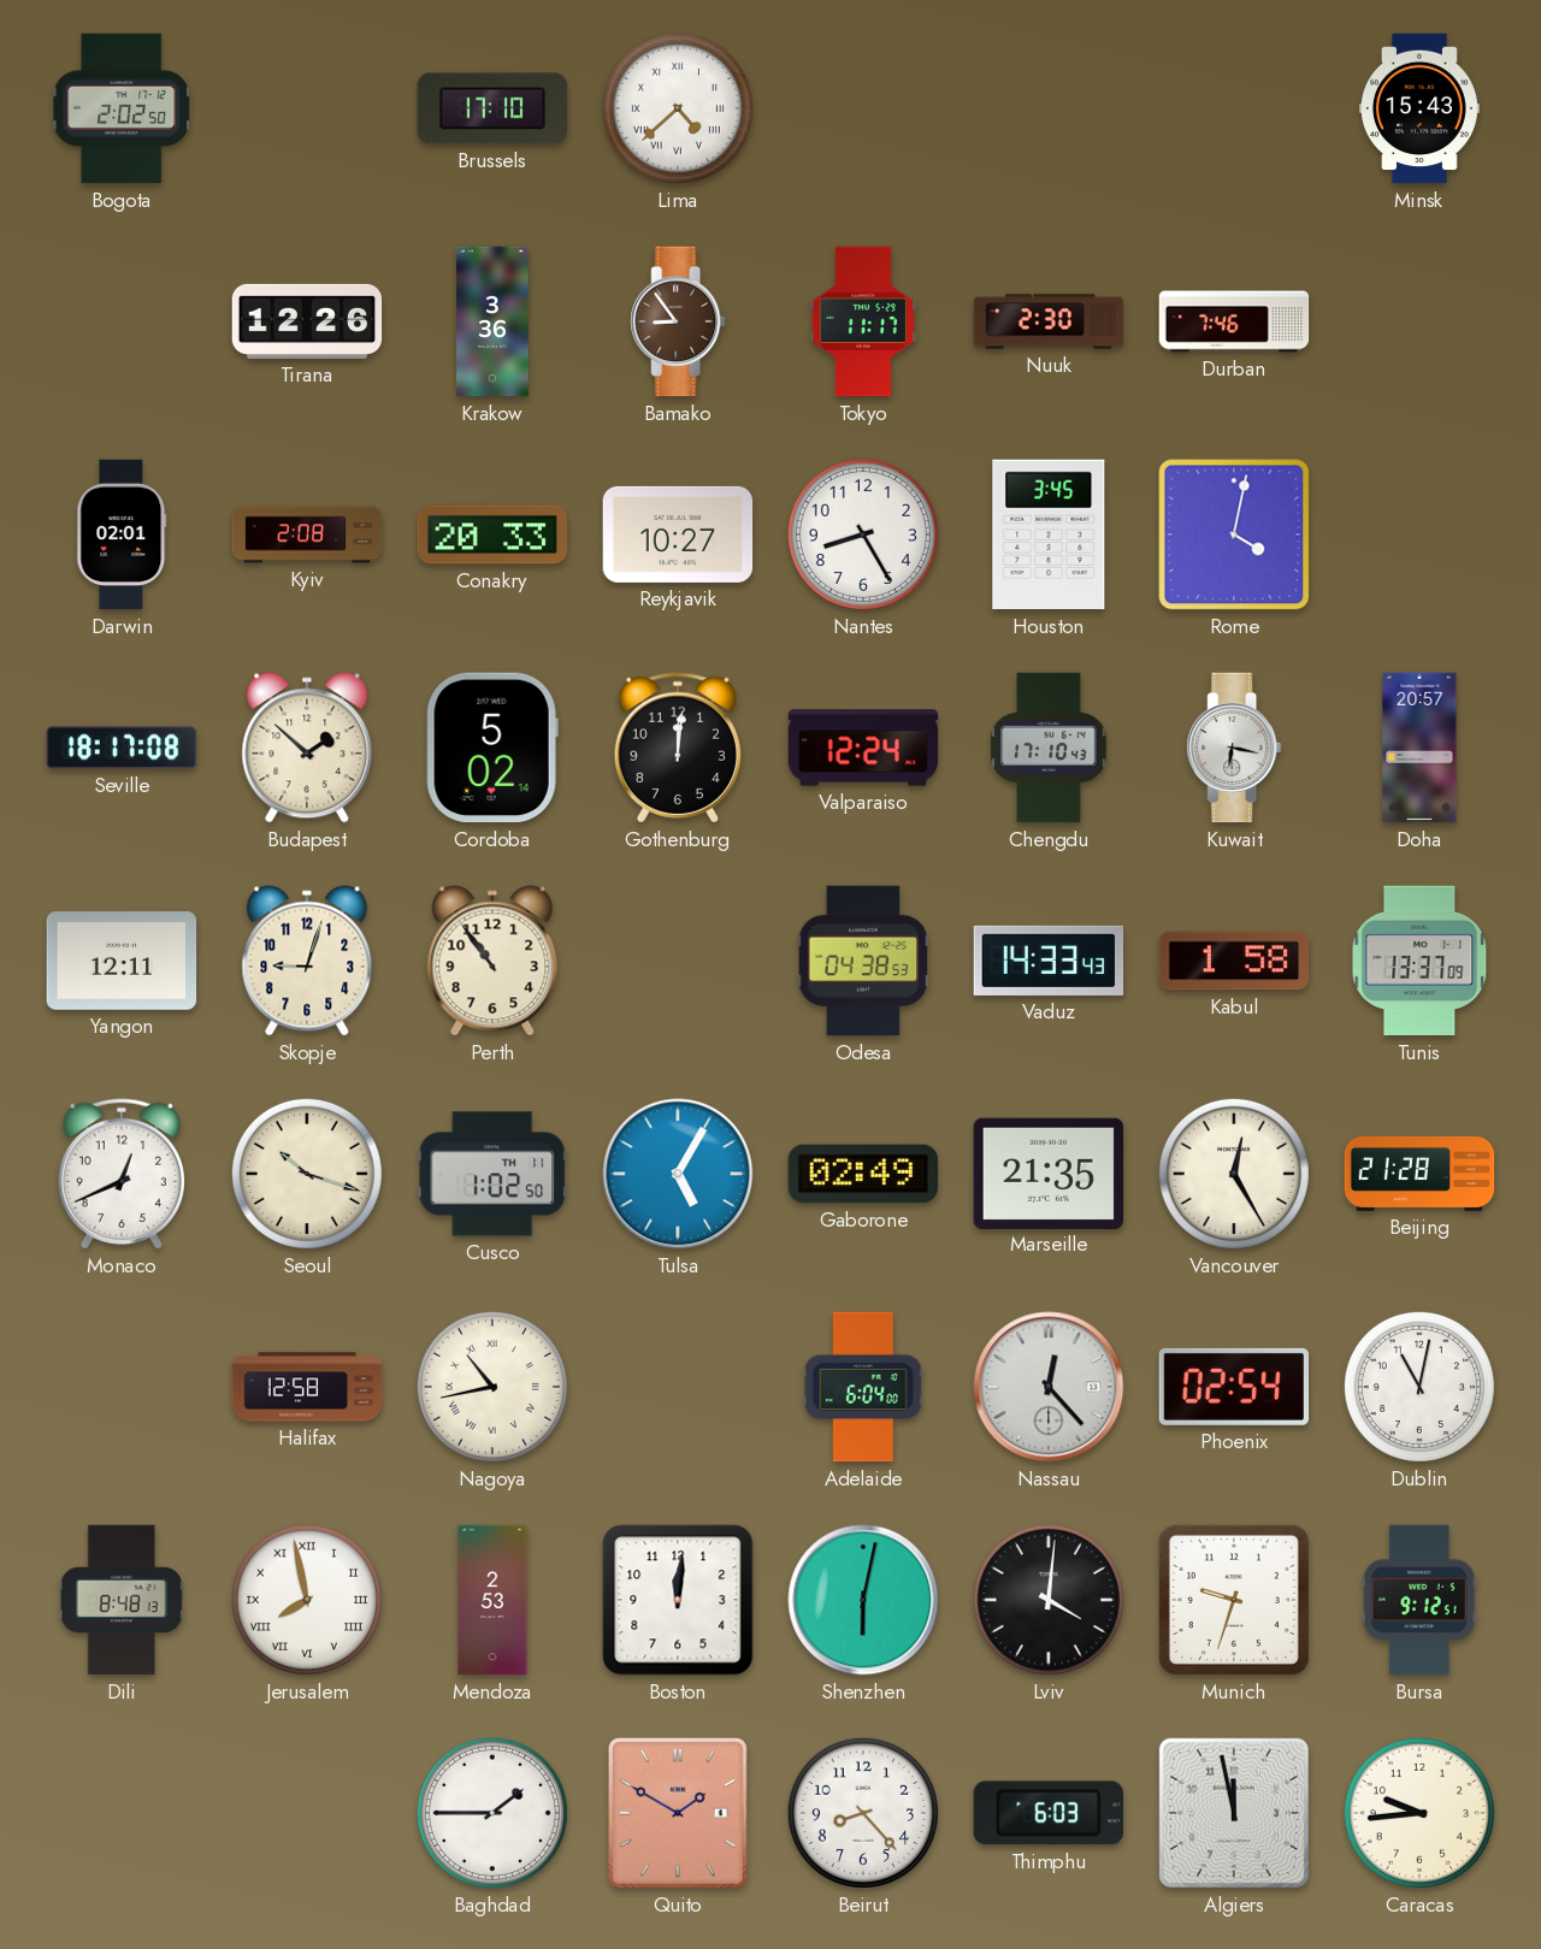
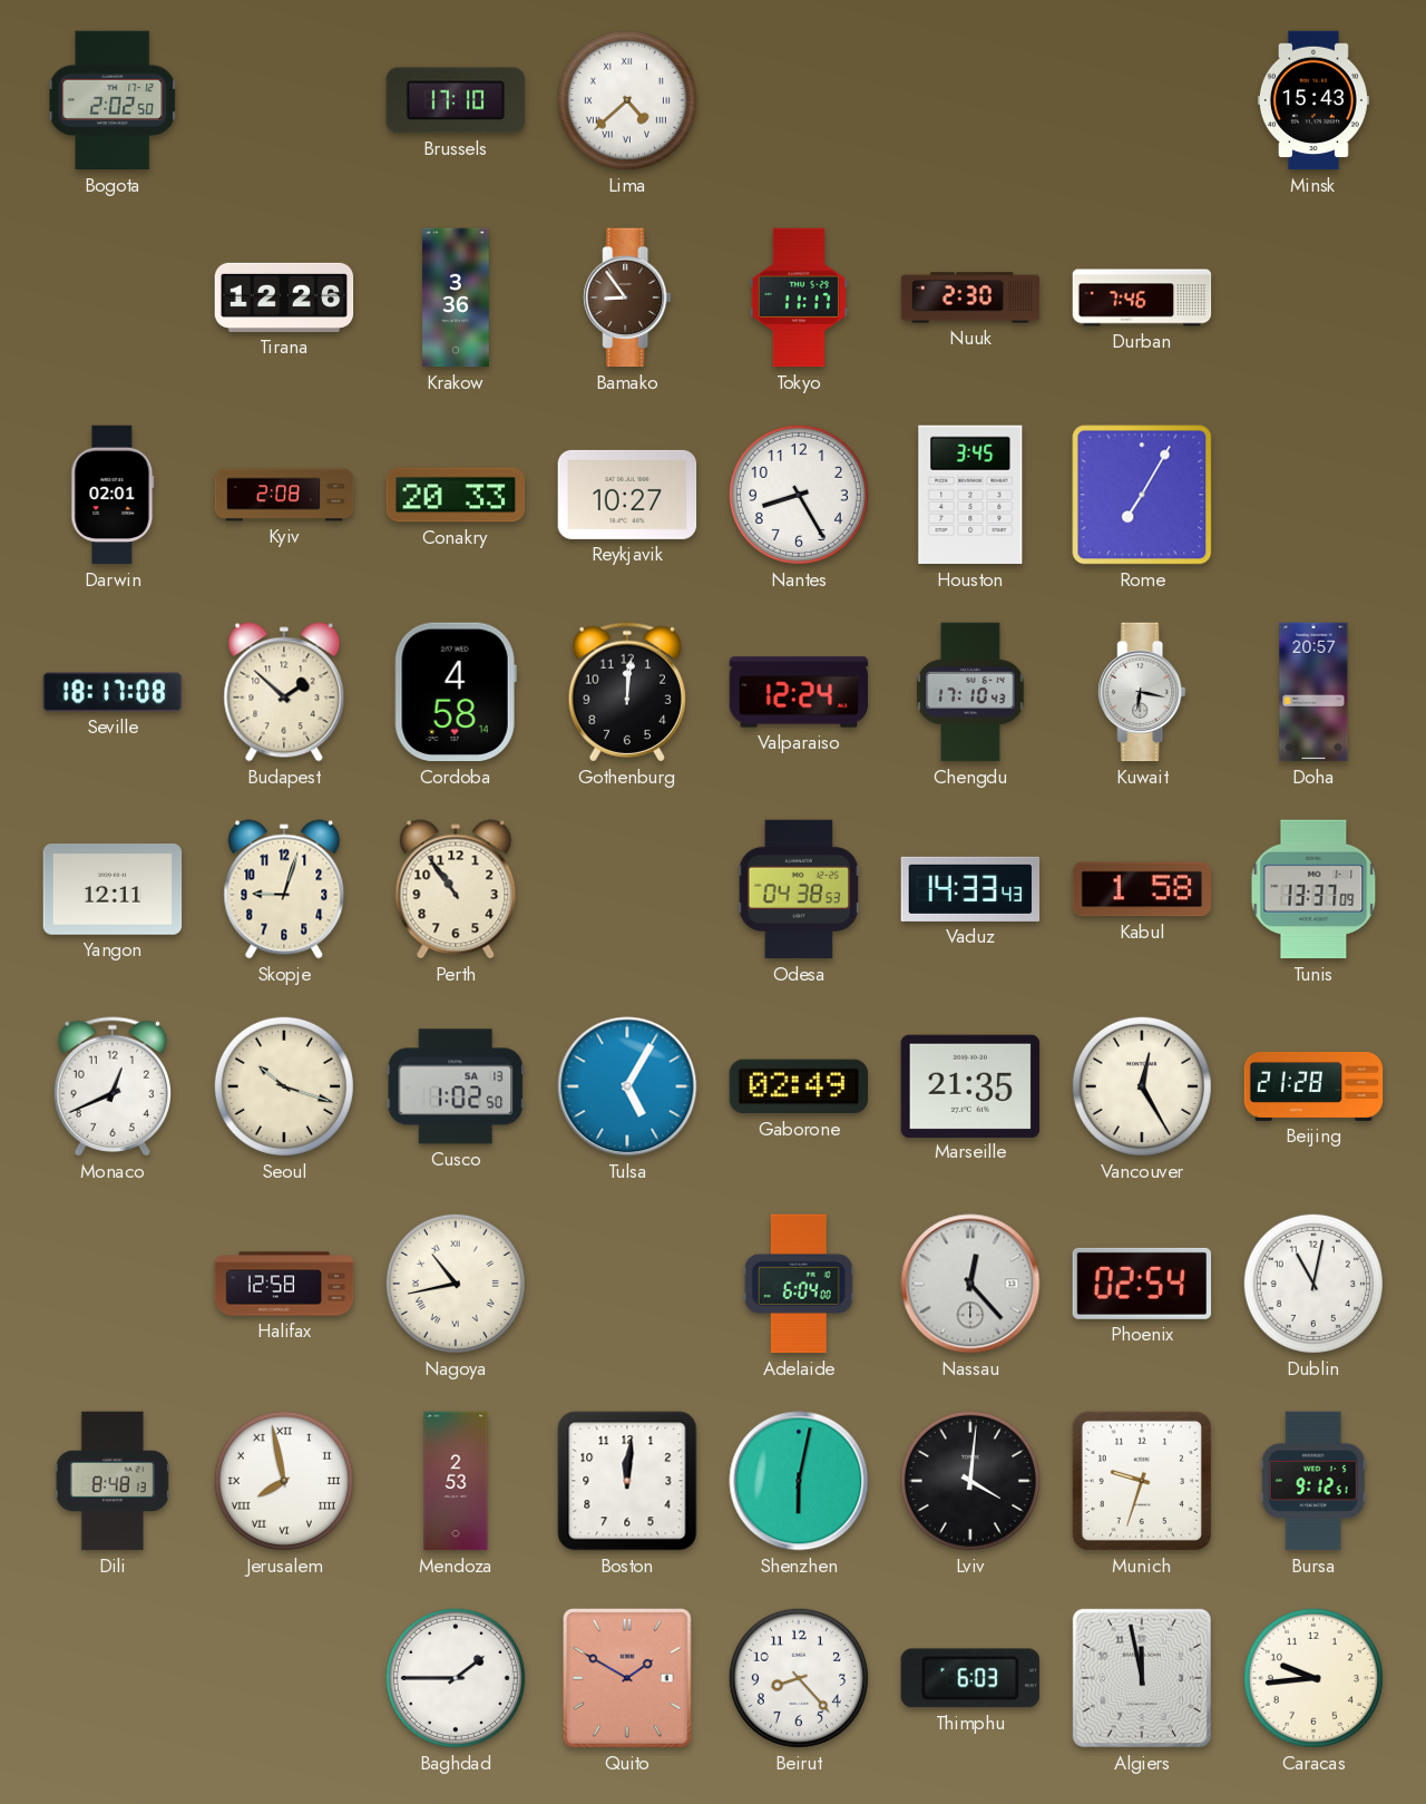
Rome: 4:02 -> 7:05
Cordoba: 5:02 -> 4:58
Cusco date: TH 11 -> SA 13
